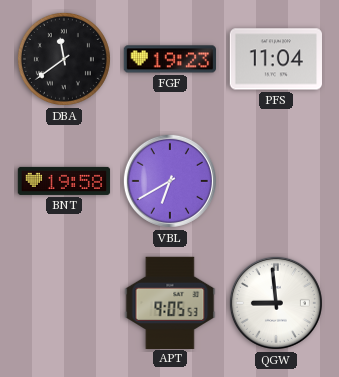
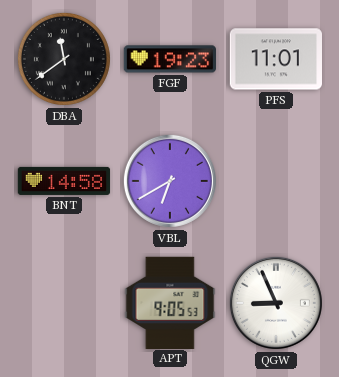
PFS: 11:04 -> 11:01
BNT: 19:58 -> 14:58
QGW: 8:59 -> 8:56
